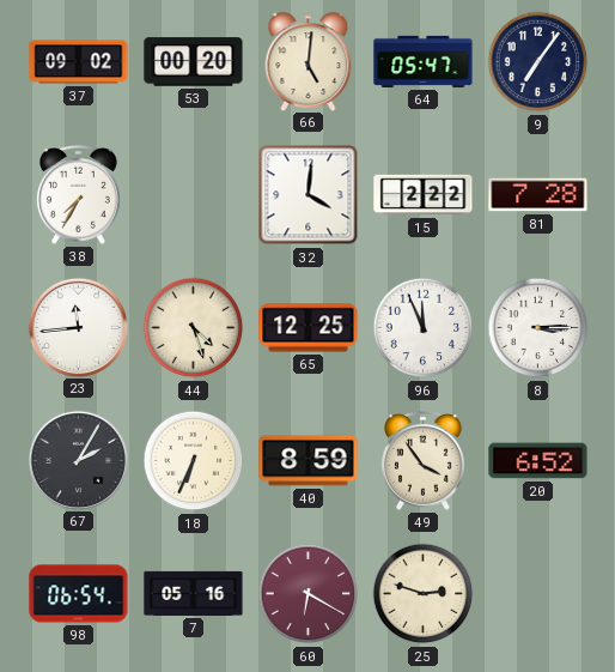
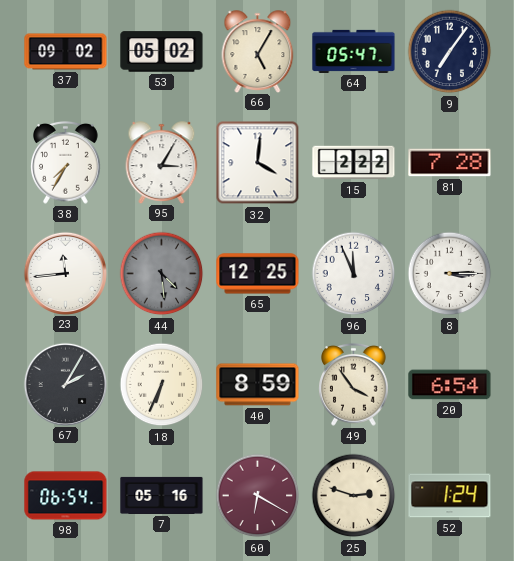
53: 00:20 -> 05:02
66: 5:01 -> 5:05
95: none -> 3:05
44: 4:27 -> 4:29
44 dial: cream -> grey
20: 6:52 -> 6:54
52: none -> 1:24
